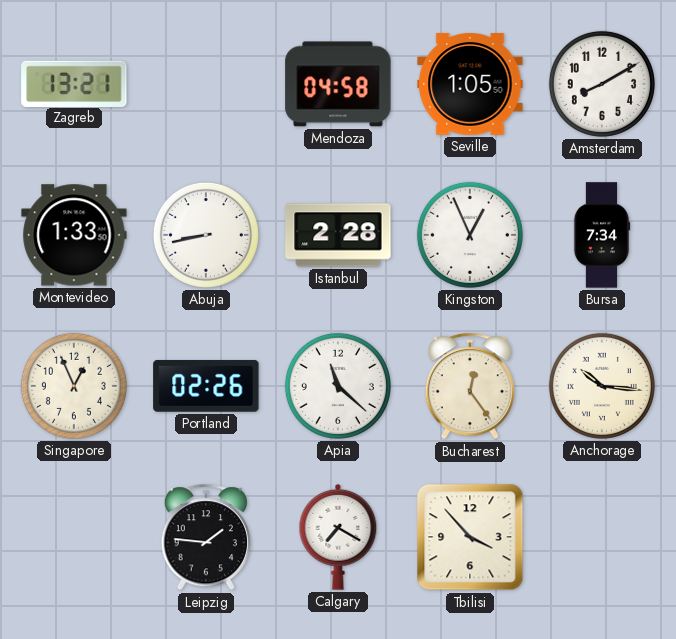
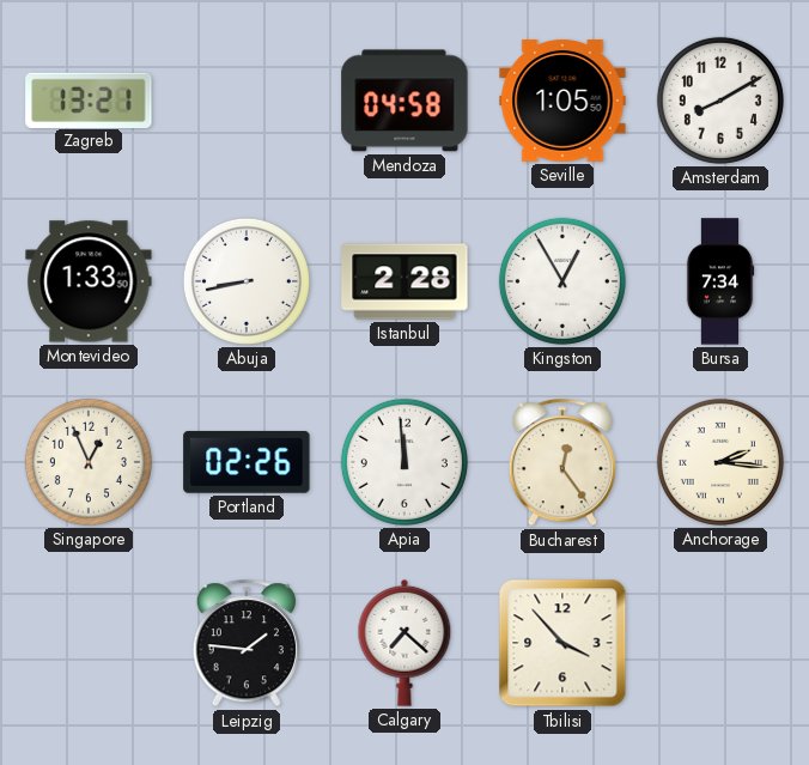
Kingston: 12:56 -> 12:55
Apia: 11:22 -> 11:59
Anchorage: 10:16 -> 2:16
Calgary: 7:20 -> 7:22
